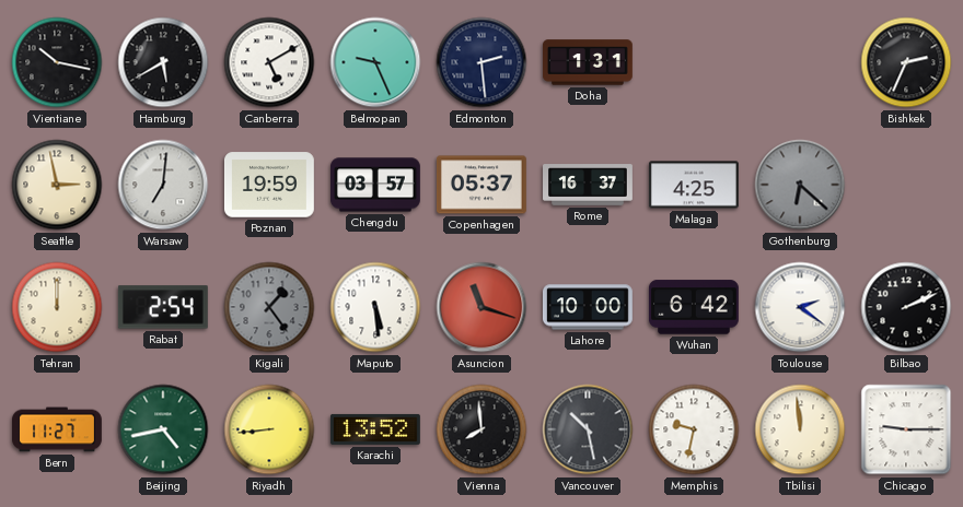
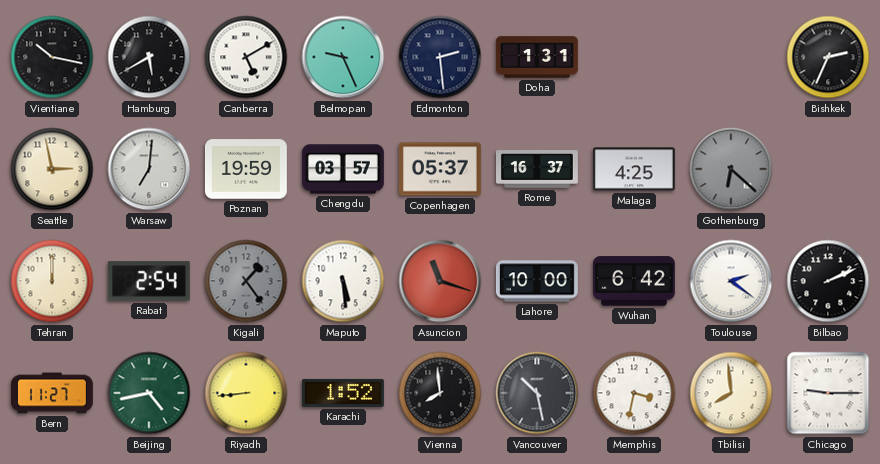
Karachi: 13:52 -> 1:52
Memphis: 9:32 -> 3:32
Tbilisi: 11:59 -> 7:59
